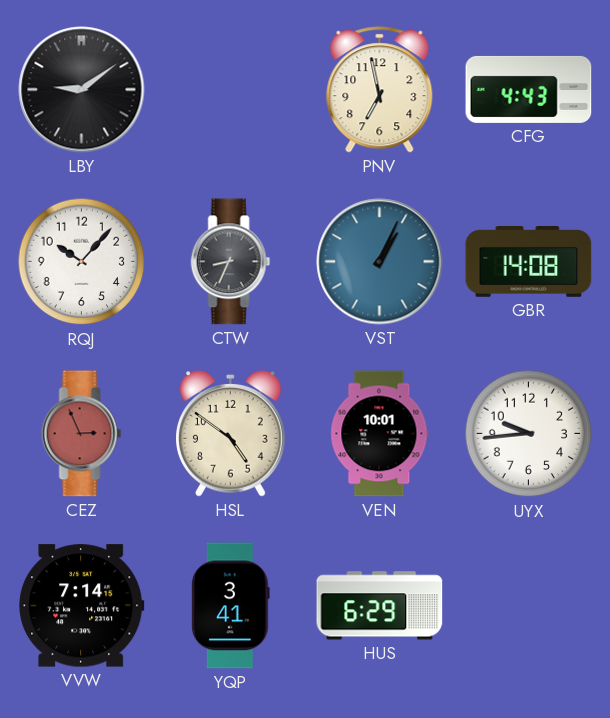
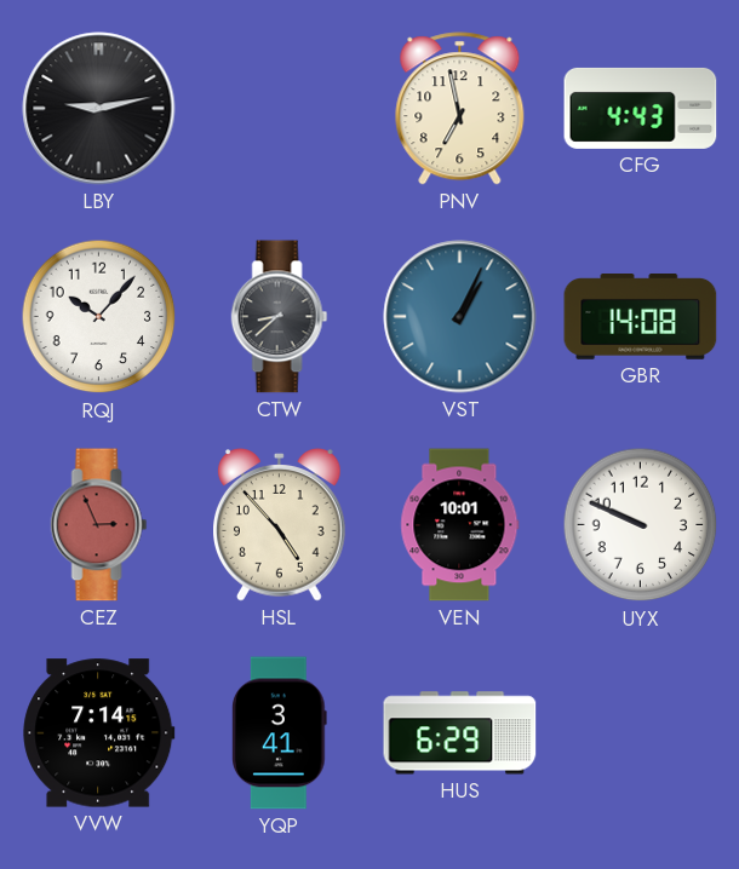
LBY: 9:09 -> 9:13
CTW: 8:34 -> 8:38
HSL: 4:51 -> 4:53
UYX: 9:44 -> 9:49
